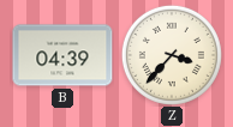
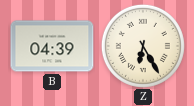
Z: 3:37 -> 6:25
